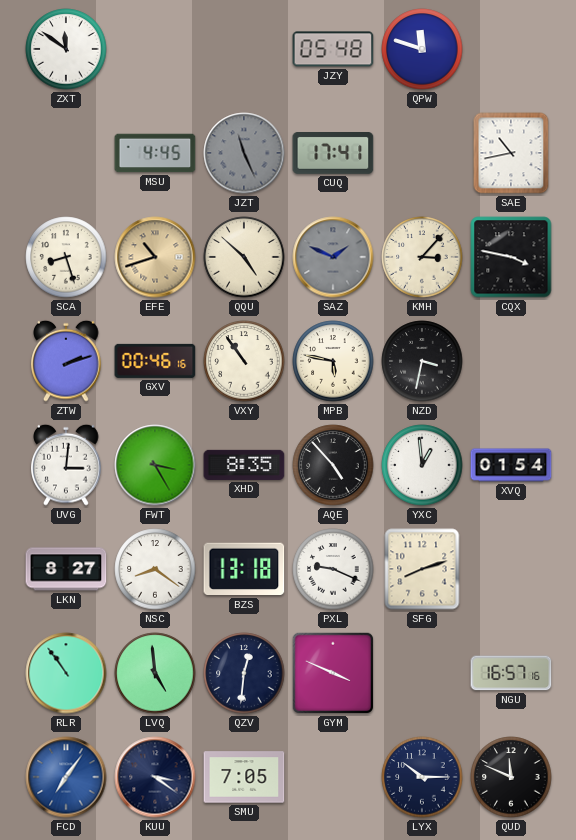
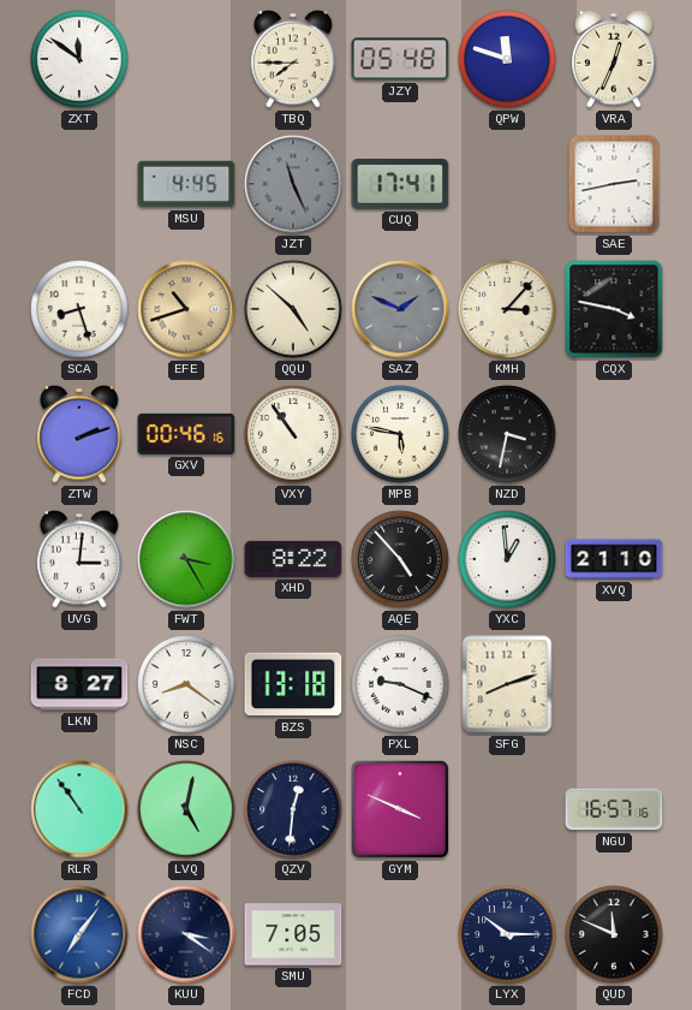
TBQ: none -> 7:45
VRA: none -> 12:34
SAE: 10:43 -> 2:43
XHD: 8:35 -> 8:22
XVQ: 01:54 -> 21:10
LVQ: 4:59 -> 5:02
